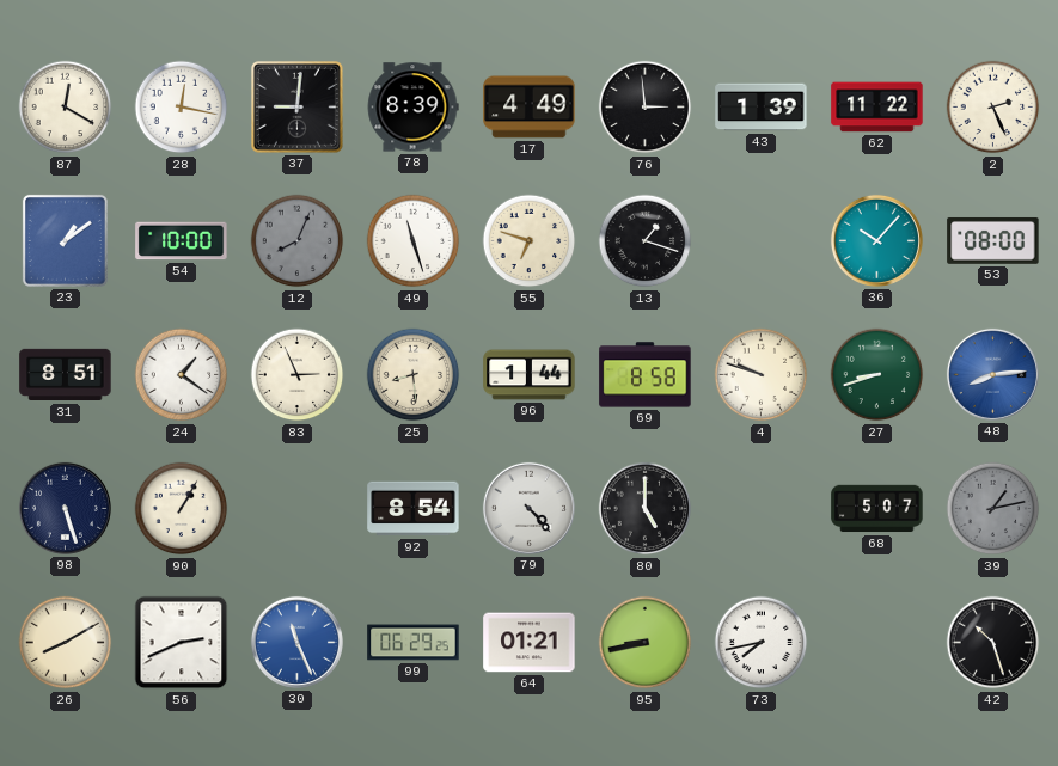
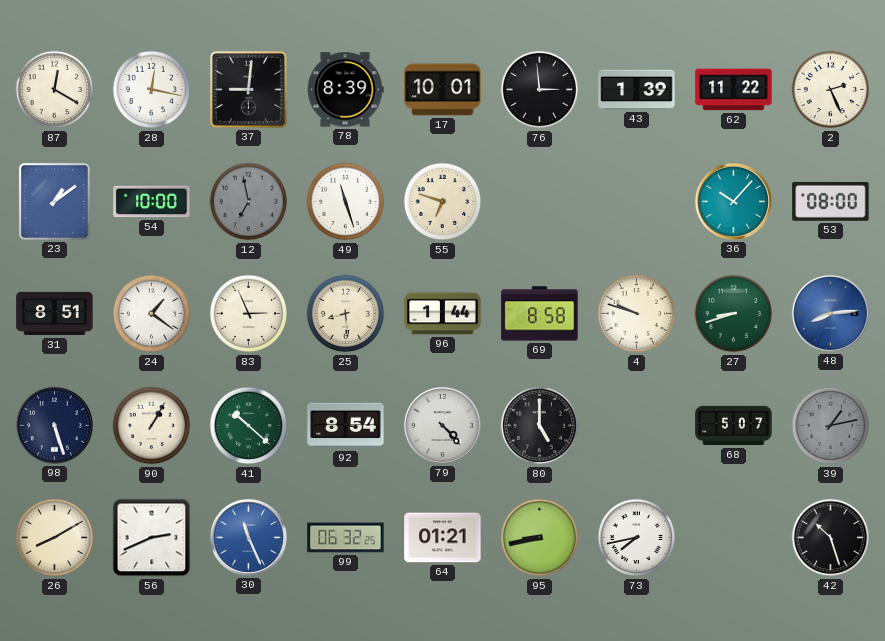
17: 4:49 -> 10:01
12: 8:04 -> 6:58
13: 1:18 -> none
41: none -> 10:22
99: 06:29 -> 06:32
